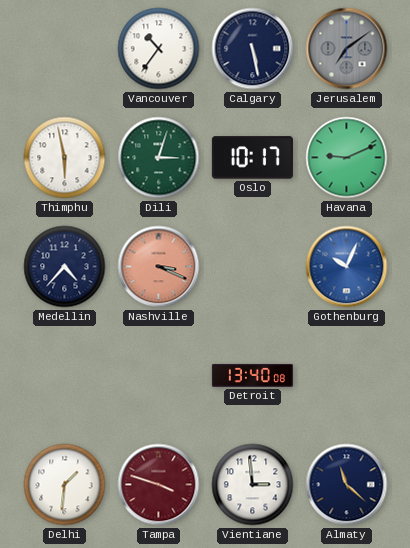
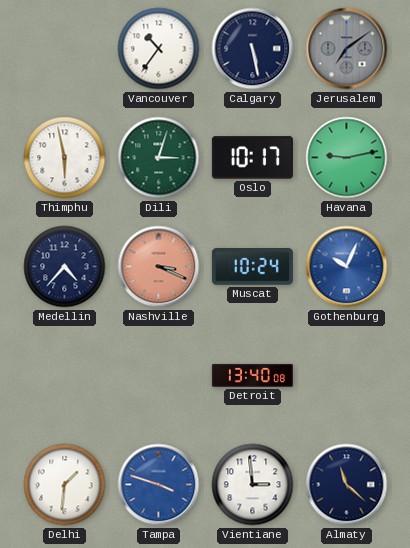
Havana: 9:11 -> 9:13
Muscat: none -> 10:24
Tampa dial: burgundy -> blue
